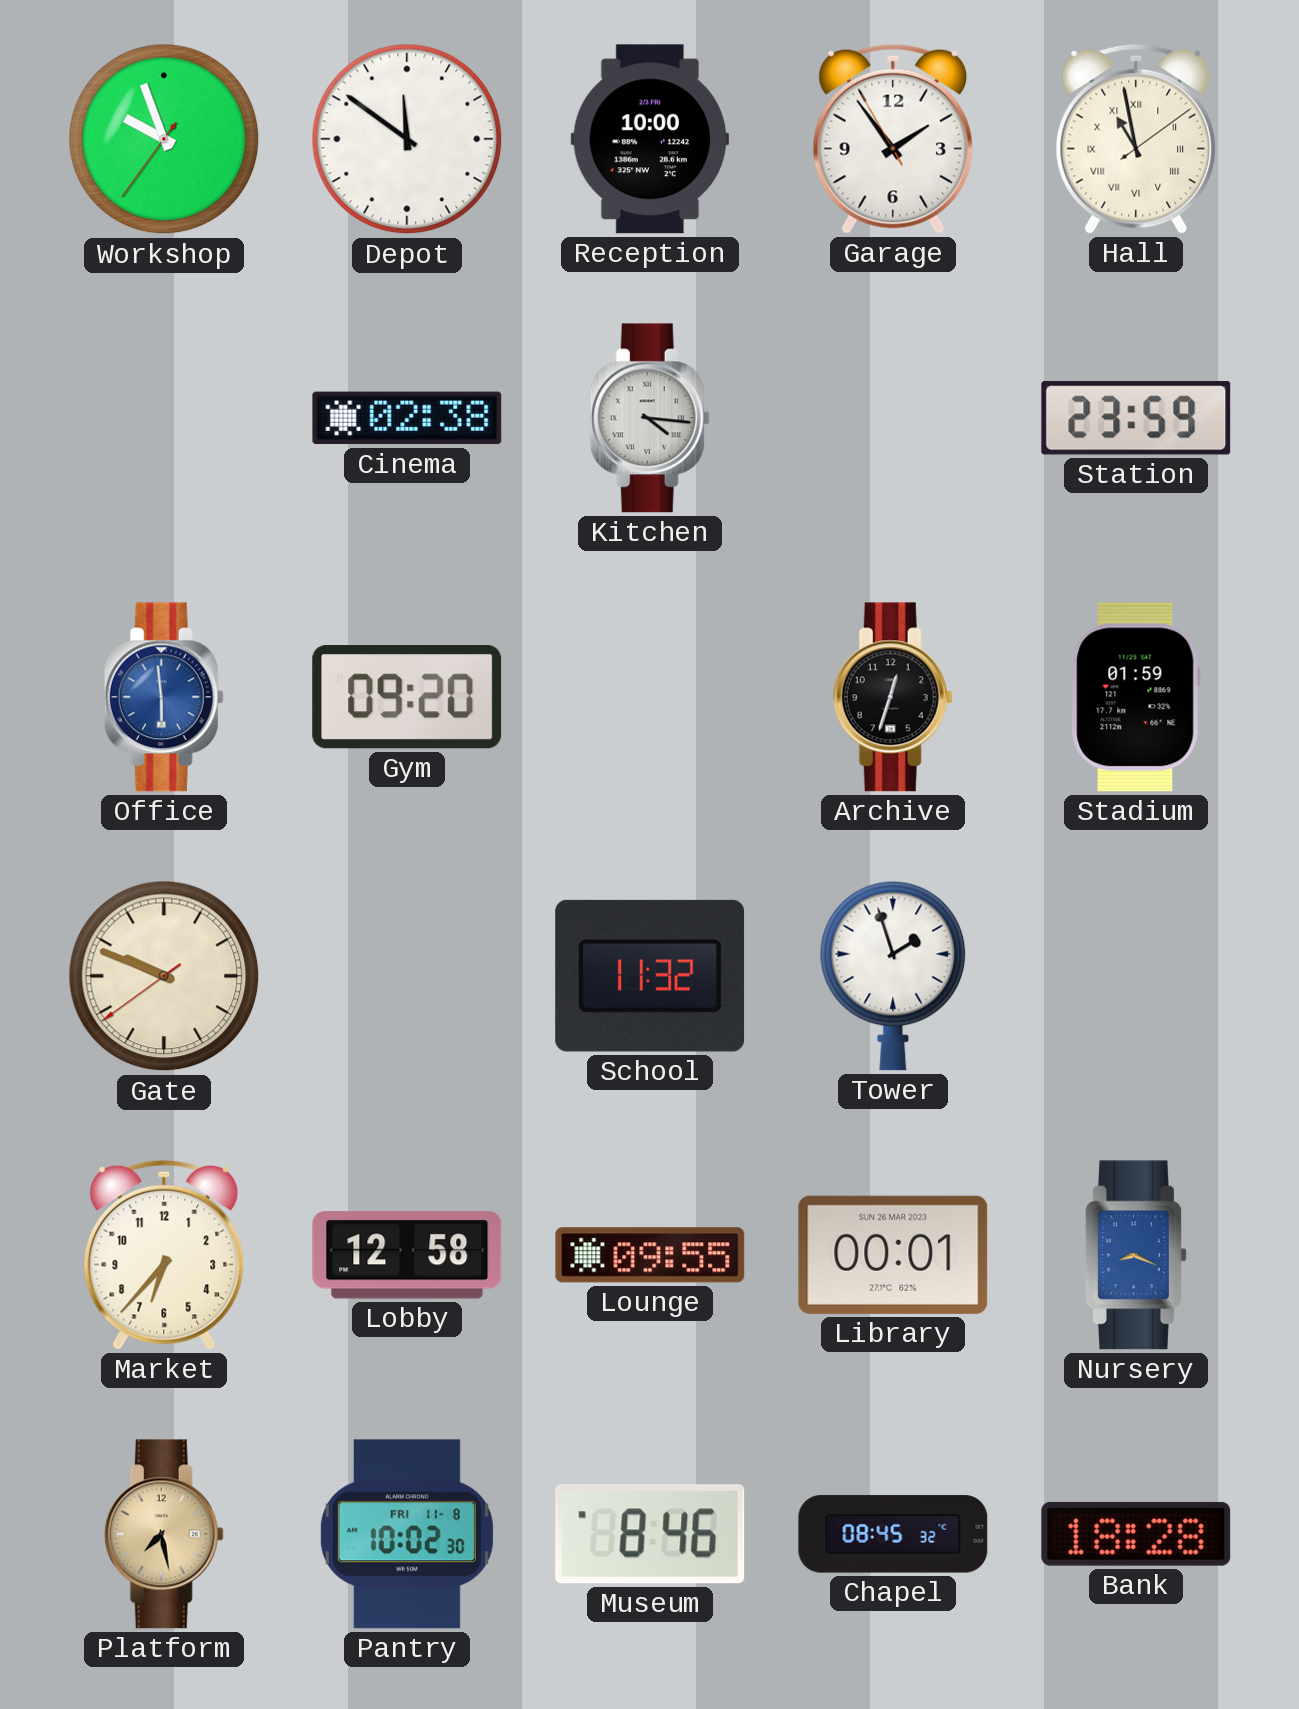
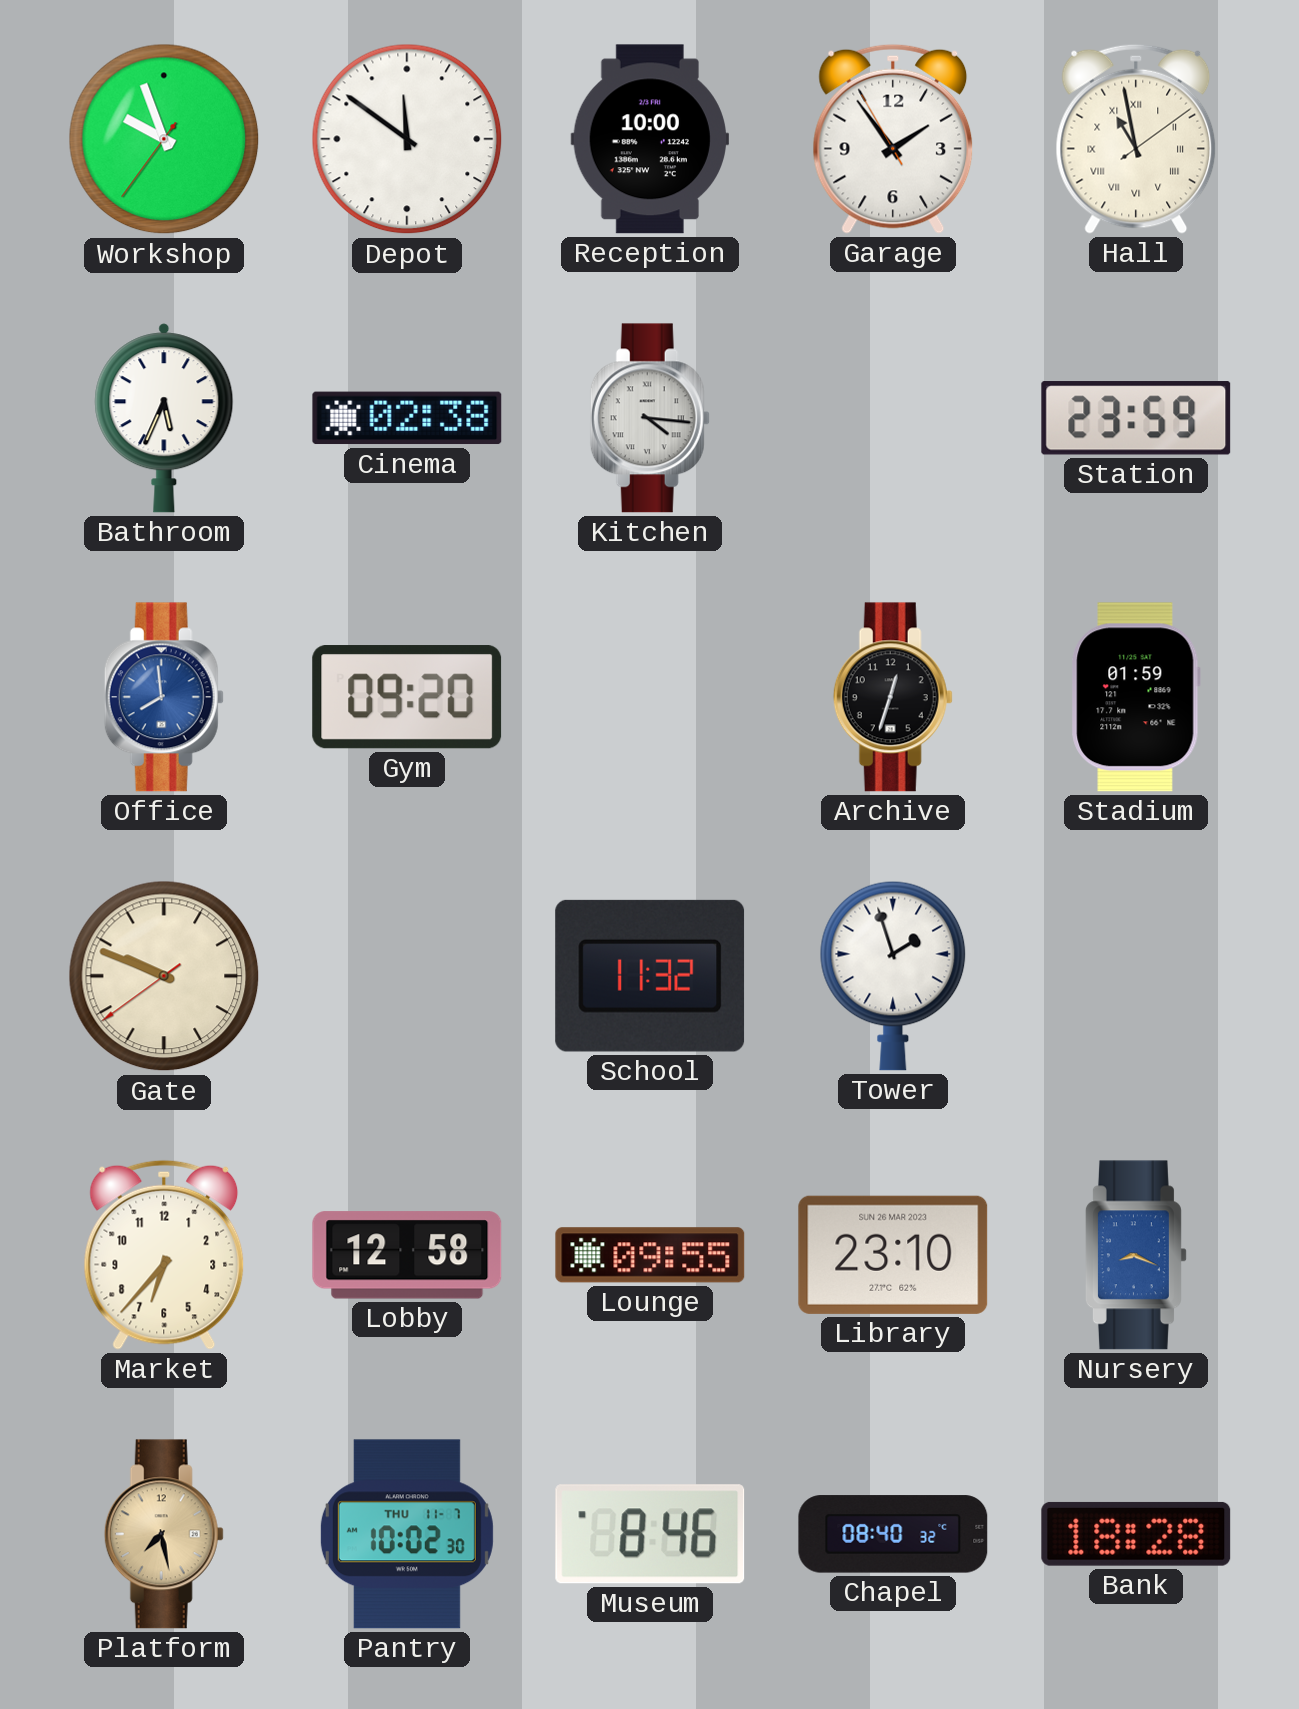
Bathroom: none -> 5:34
Office: 5:59 -> 7:59
Library: 00:01 -> 23:10
Pantry date: FRI 11-8 -> THU 11-7
Chapel: 08:45 -> 08:40
